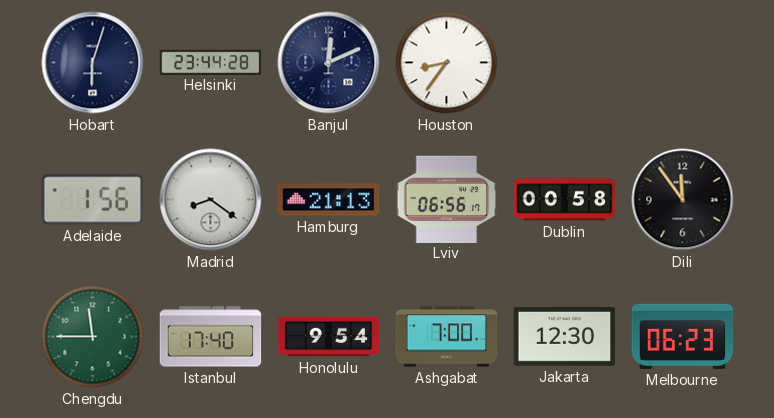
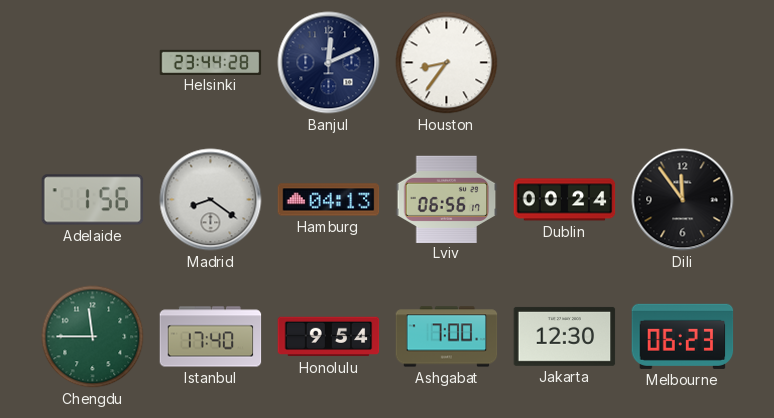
Hobart: 6:03 -> none
Hamburg: 21:13 -> 04:13
Dublin: 00:58 -> 00:24
